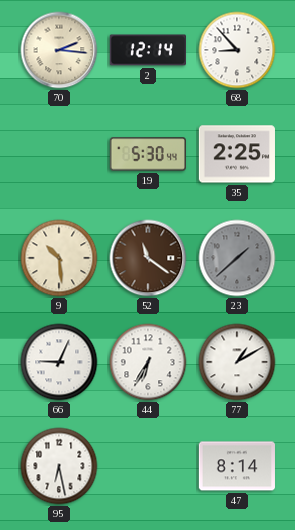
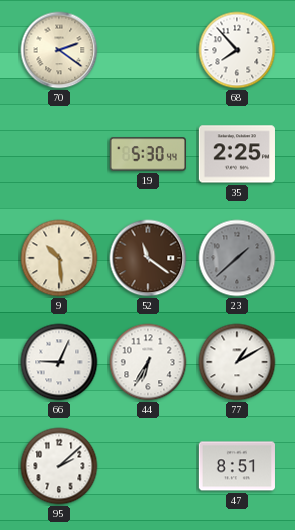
70: 2:16 -> 2:21
2: 12:14 -> none
68: 8:53 -> 7:53
95: 6:28 -> 2:08
47: 8:14 -> 8:51
